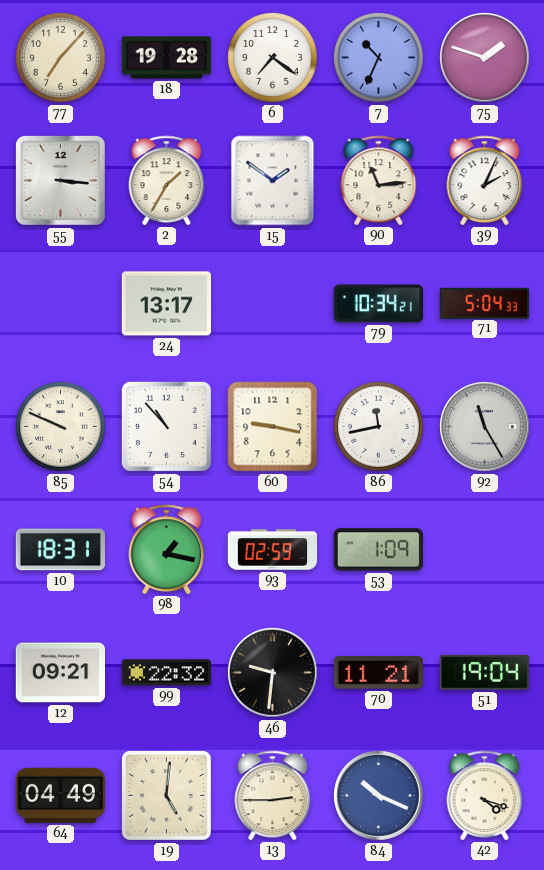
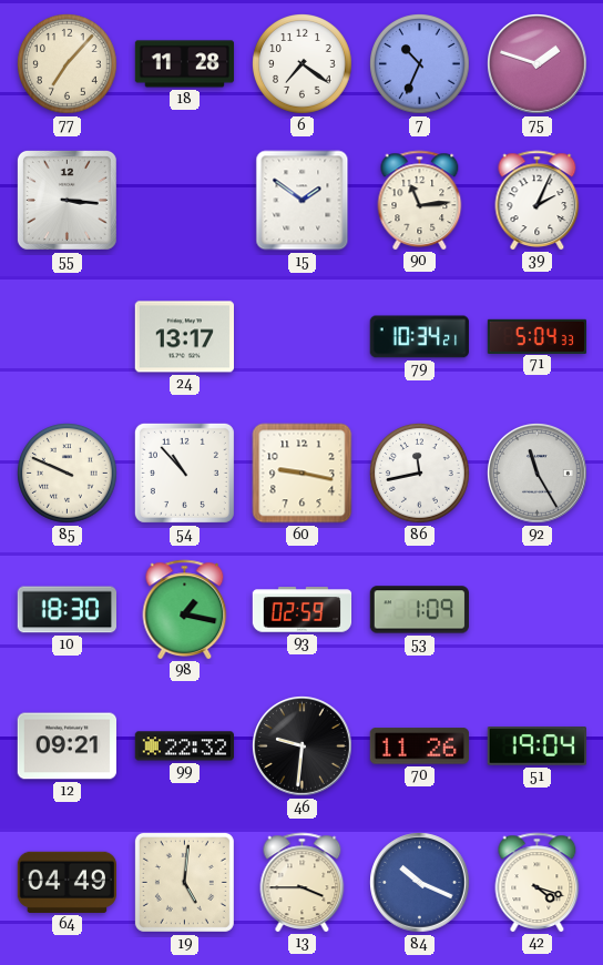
18: 19:28 -> 11:28
2: 1:35 -> none
10: 18:31 -> 18:30
70: 11:21 -> 11:26
13: 2:45 -> 3:45
